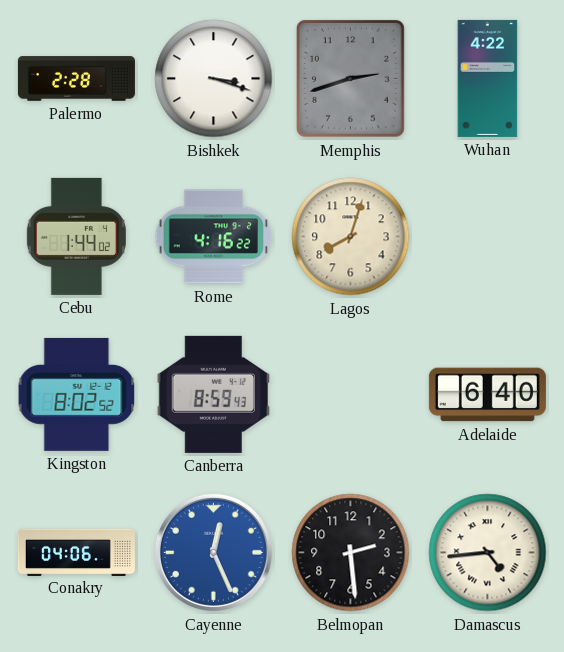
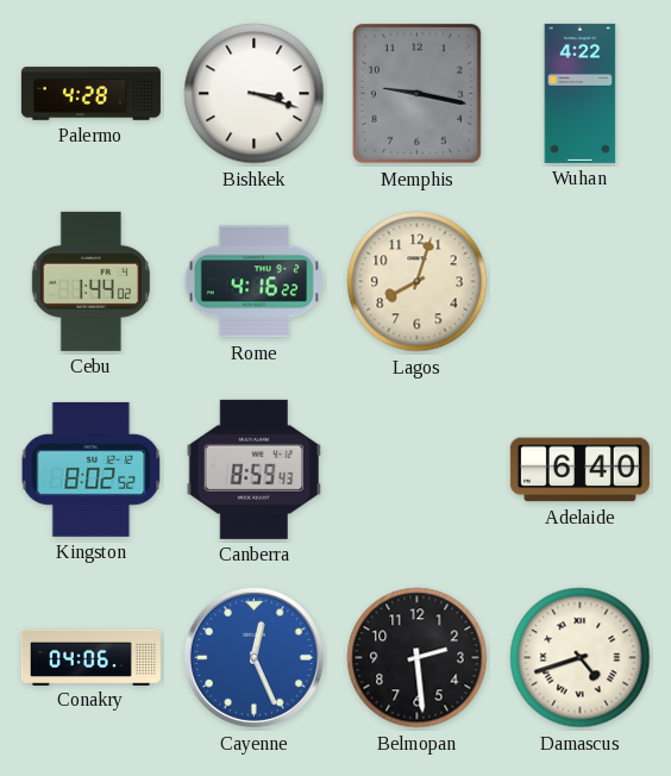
Palermo: 2:28 -> 4:28
Memphis: 2:42 -> 9:17
Damascus: 4:44 -> 4:42
